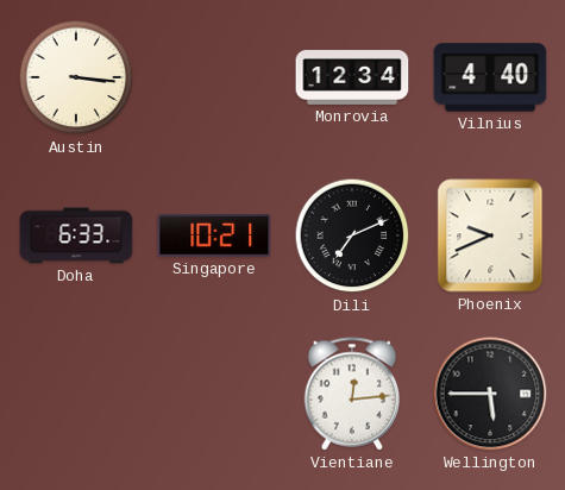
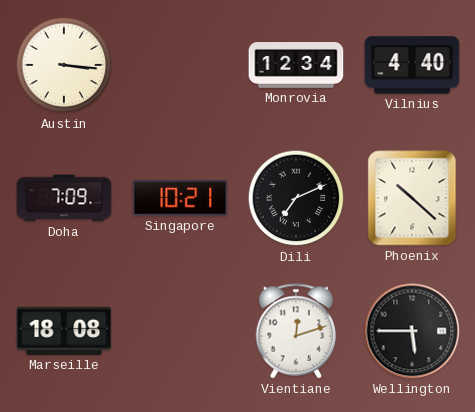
Doha: 6:33 -> 7:09
Phoenix: 9:41 -> 10:22
Marseille: none -> 18:08
Vientiane: 12:14 -> 12:12
